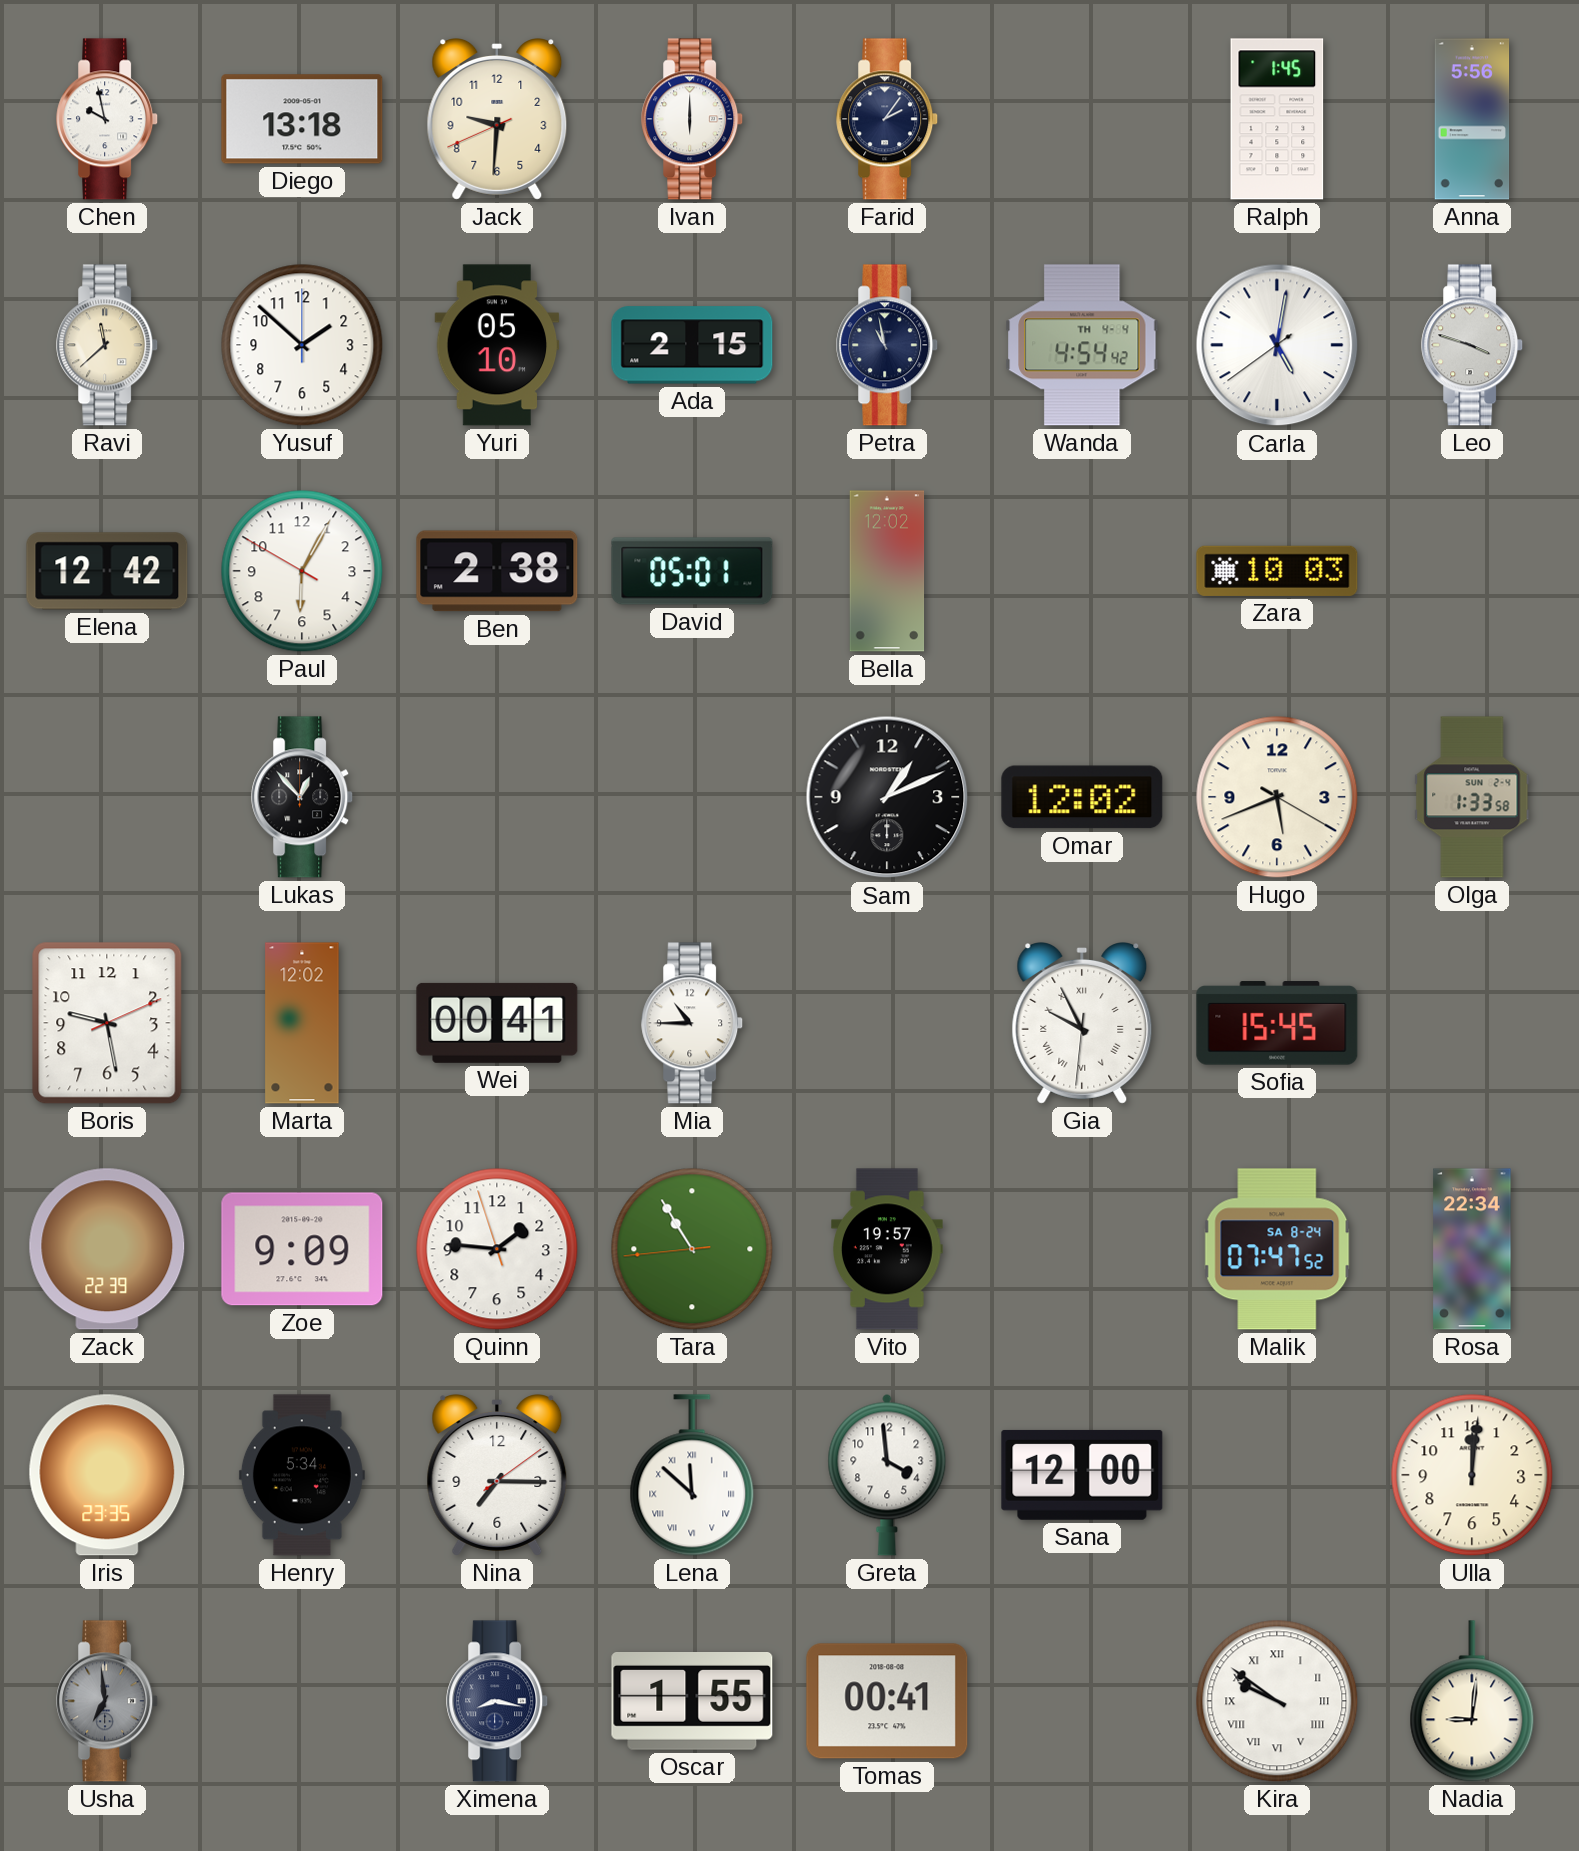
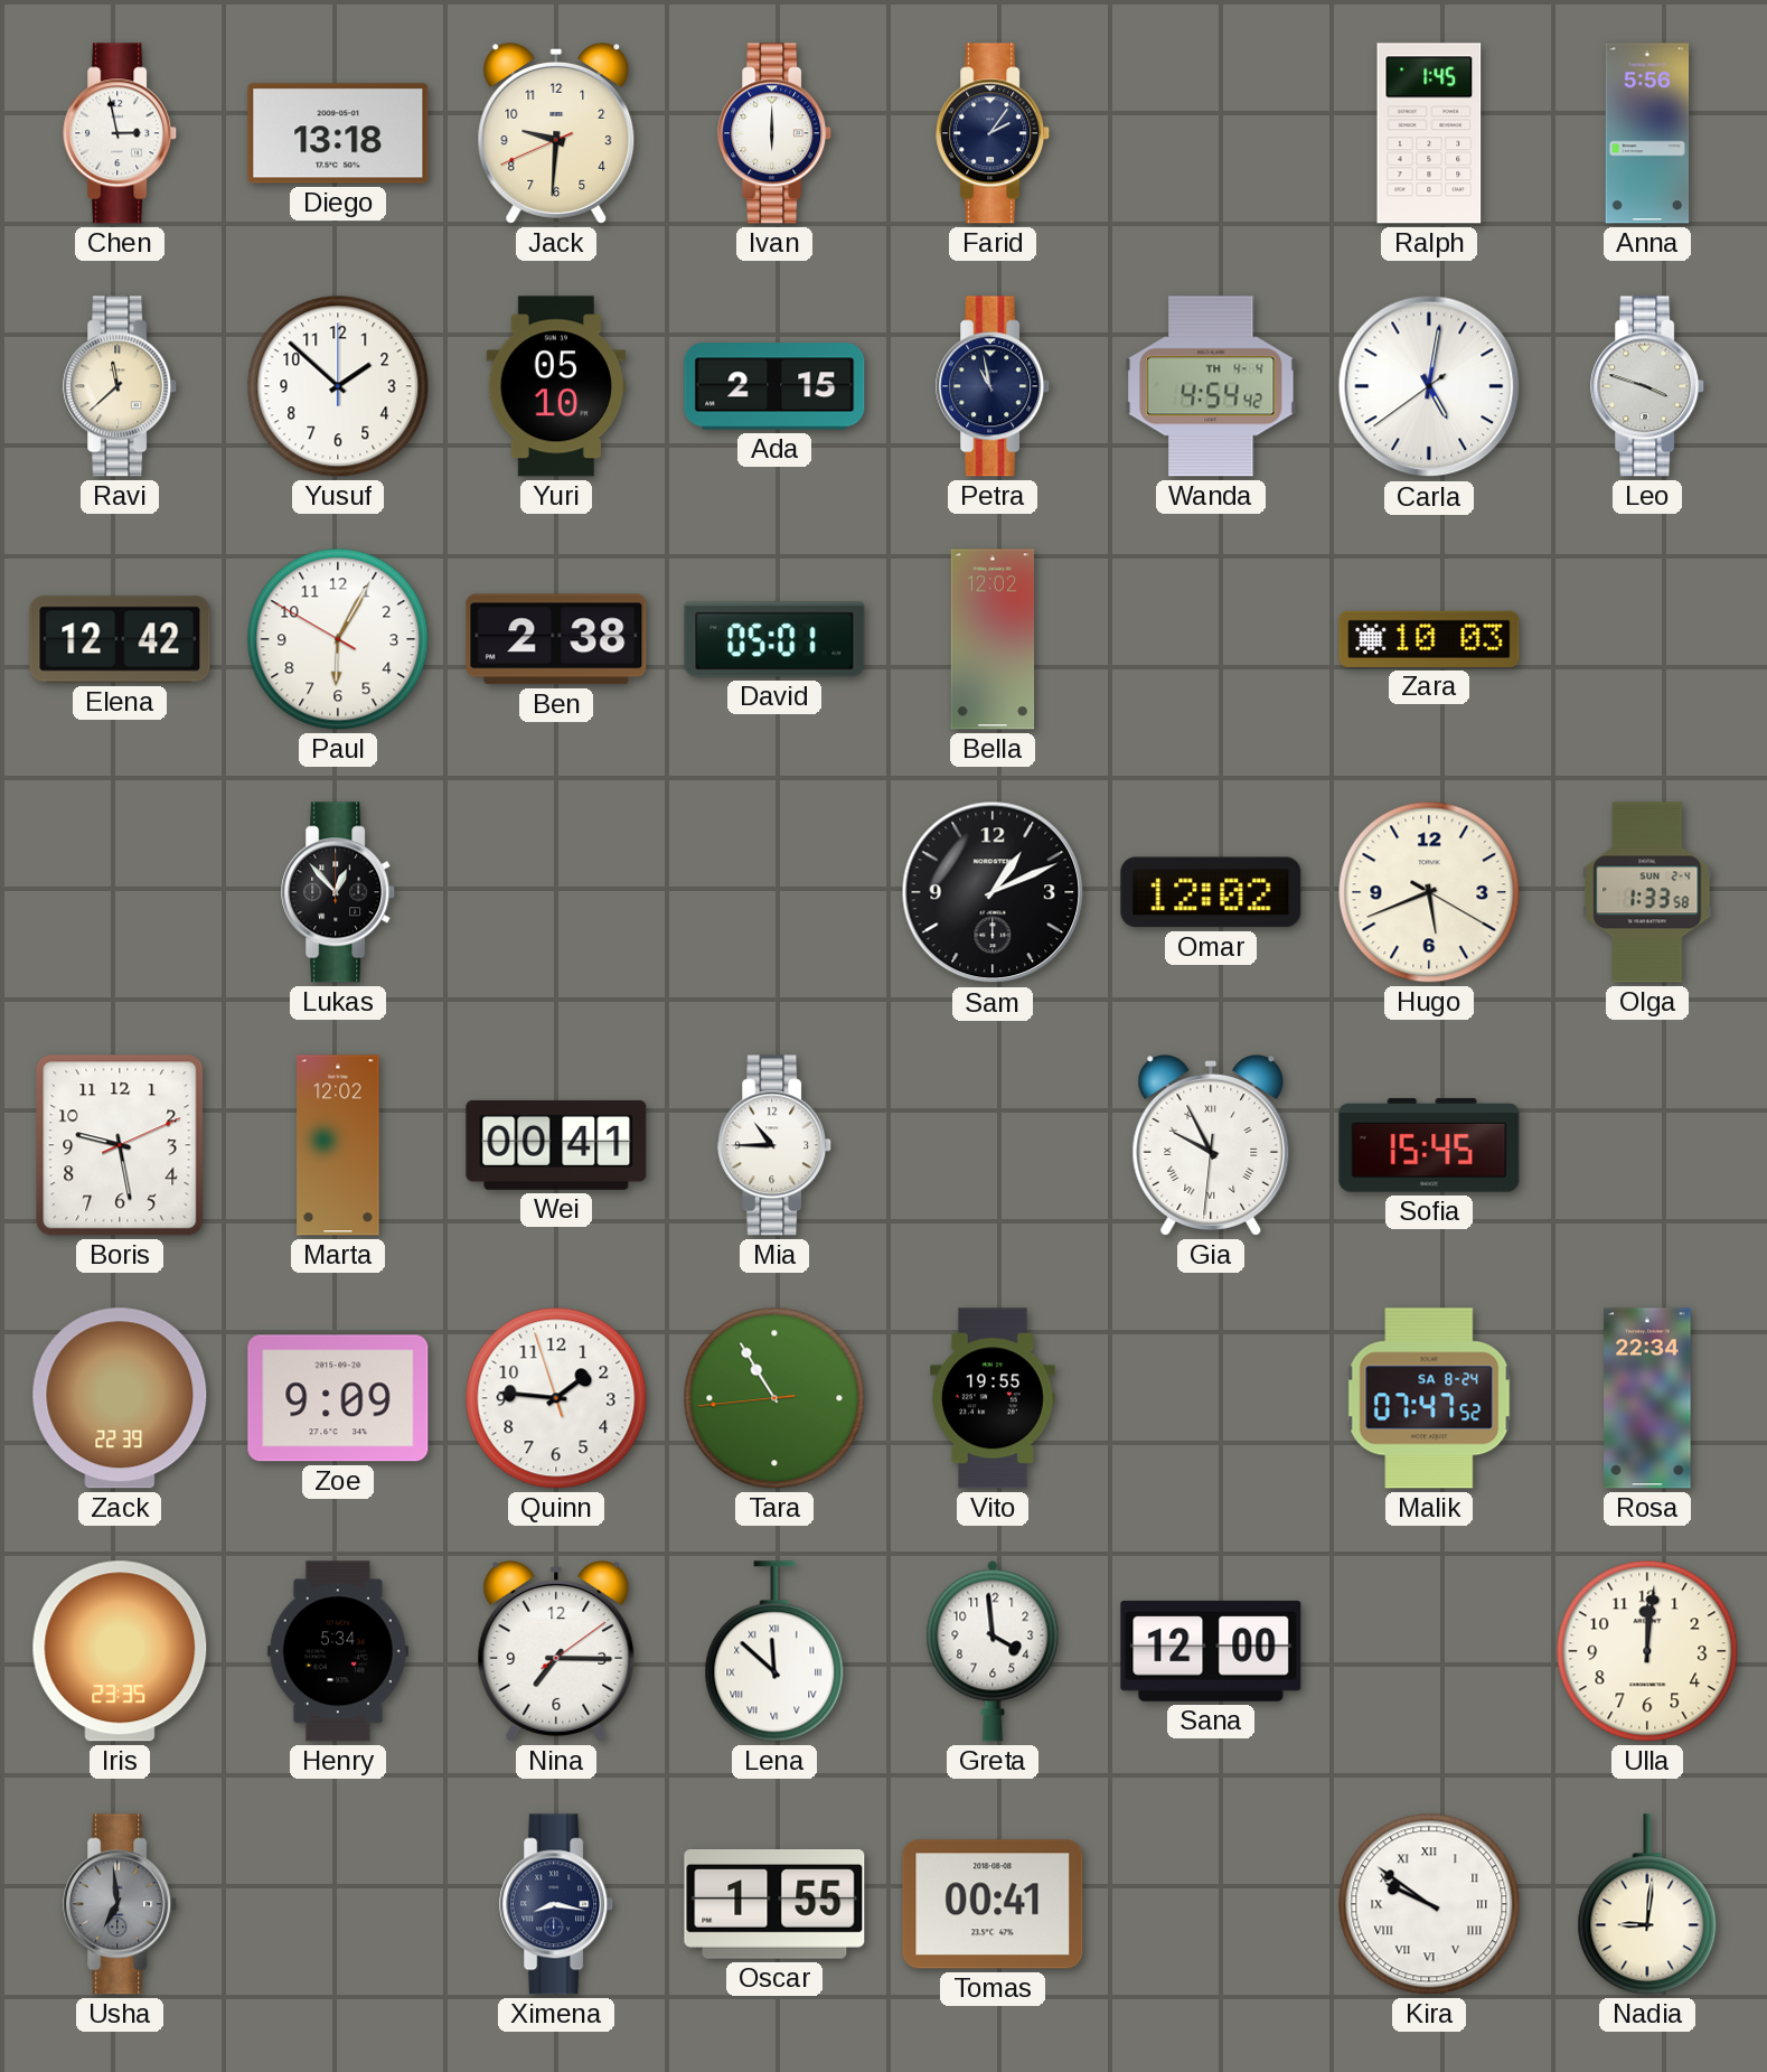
Chen: 9:58 -> 2:58
Vito: 19:57 -> 19:55
